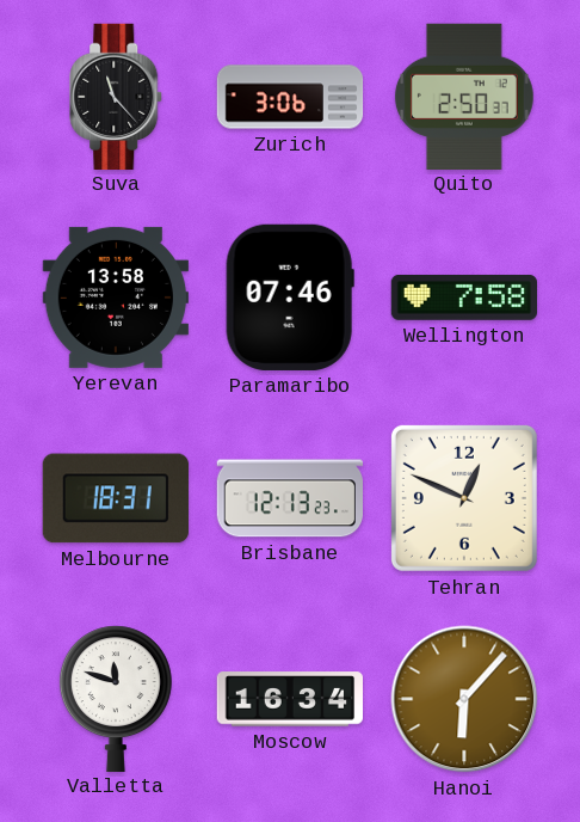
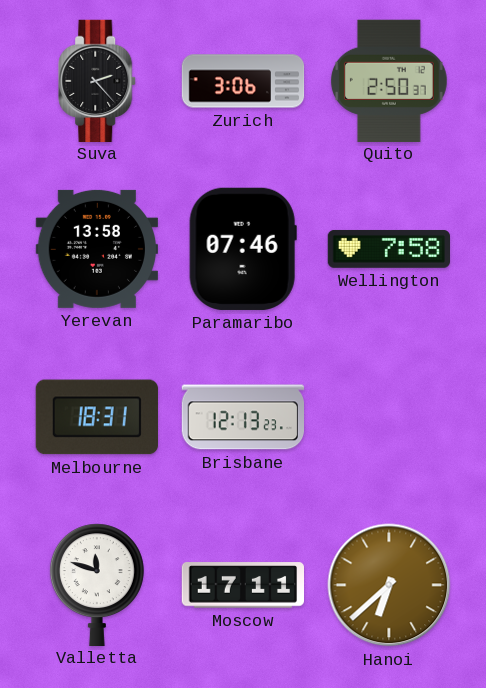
Suva: 11:23 -> 2:23
Tehran: 12:49 -> none
Moscow: 16:34 -> 17:11
Hanoi: 6:07 -> 6:38
